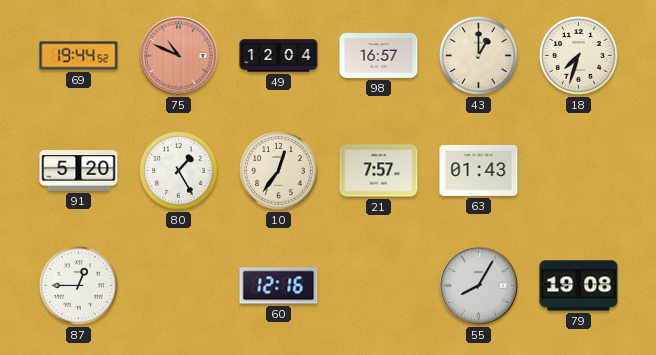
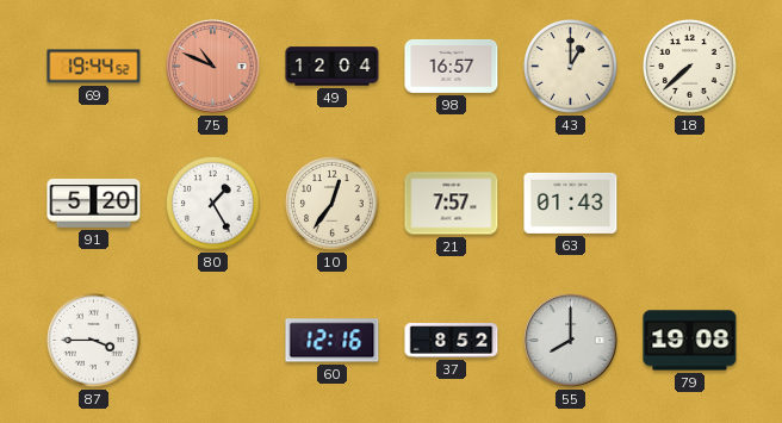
18: 7:33 -> 7:38
87: 12:45 -> 3:45
37: none -> 8:52
55: 8:05 -> 8:00
